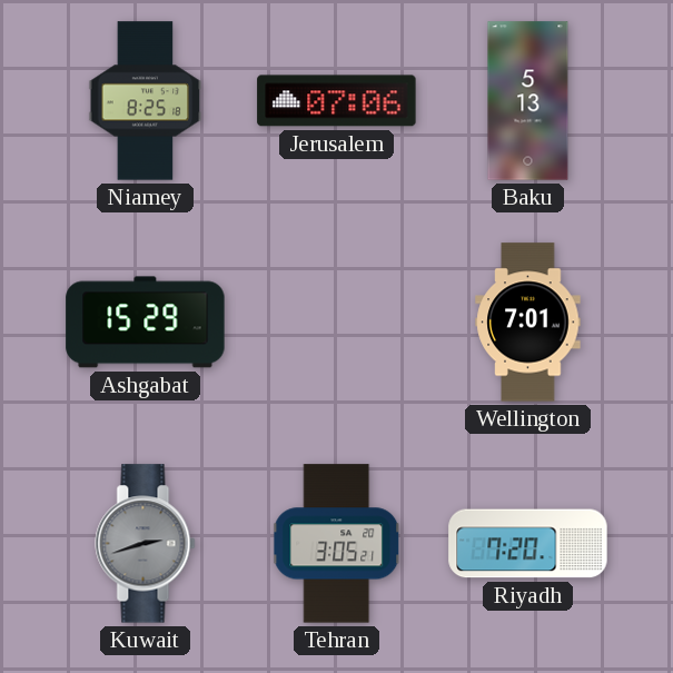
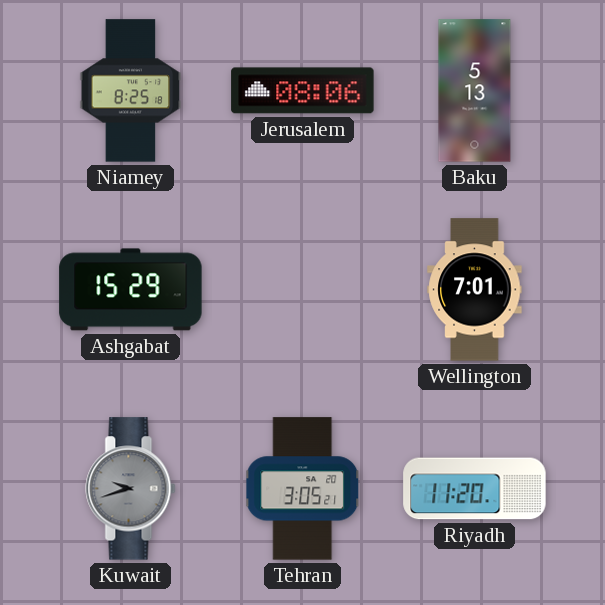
Jerusalem: 07:06 -> 08:06
Kuwait: 2:42 -> 9:42
Riyadh: 7:20 -> 11:20
